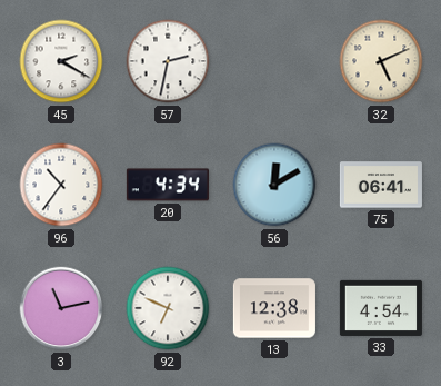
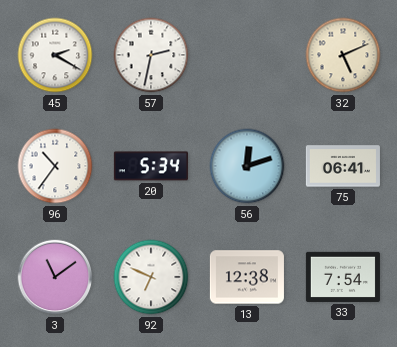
20: 4:34 -> 5:34
56: 12:10 -> 12:12
3: 11:13 -> 11:09
33: 4:54 -> 7:54
